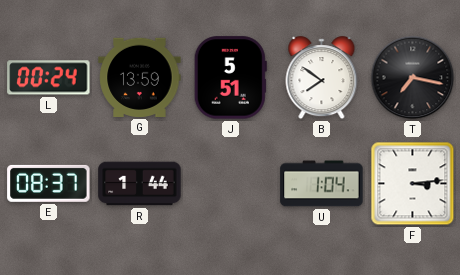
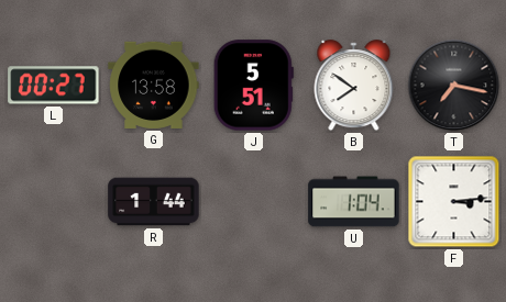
L: 00:24 -> 00:27
G: 13:59 -> 13:58
E: 08:37 -> none
